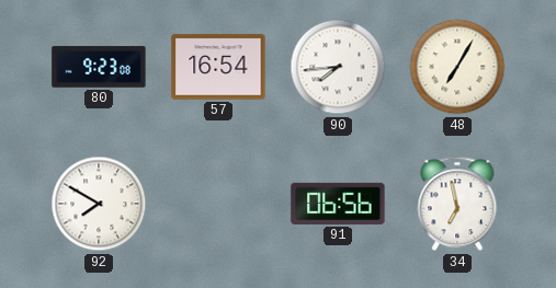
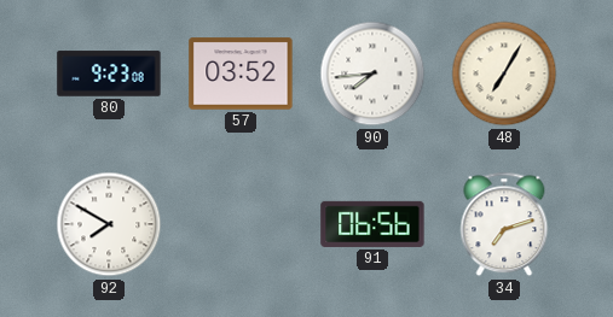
57: 16:54 -> 03:52
34: 6:58 -> 7:12
